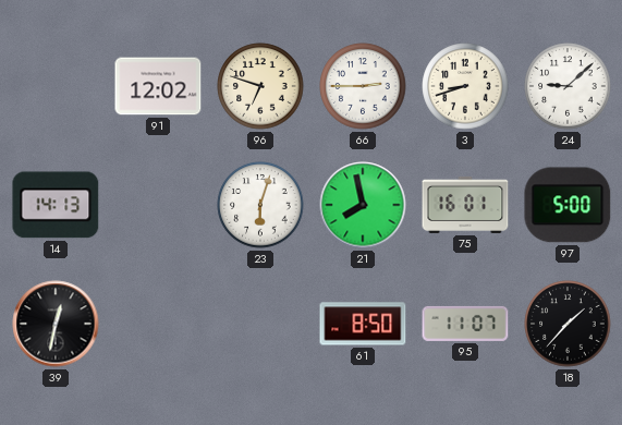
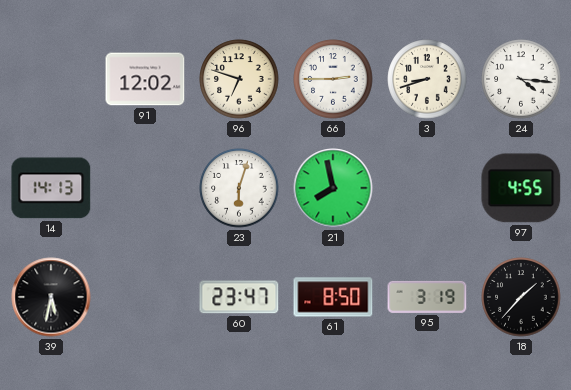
24: 9:08 -> 4:16
75: 16:01 -> none
97: 5:00 -> 4:55
39: 12:32 -> 5:32
60: none -> 23:47
95: 11:07 -> 3:19
